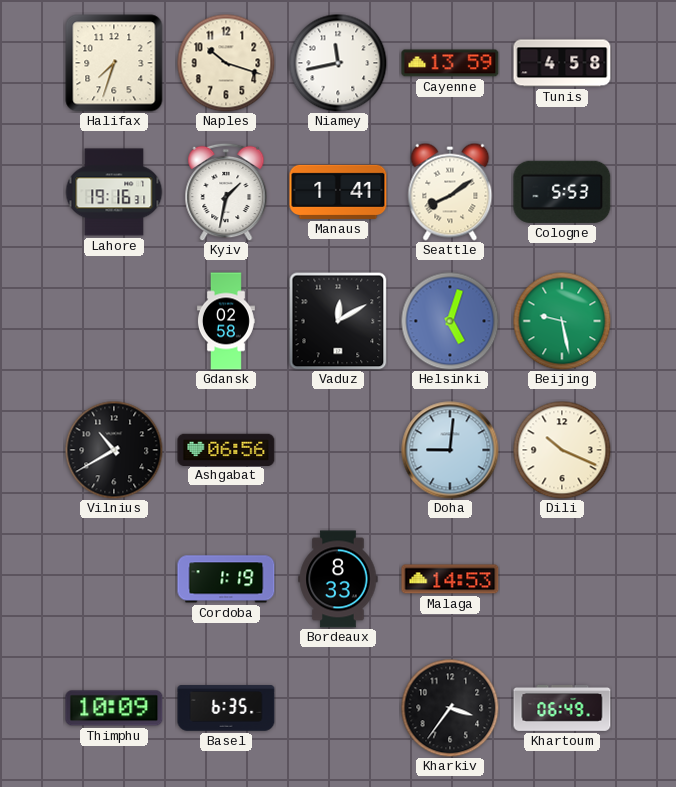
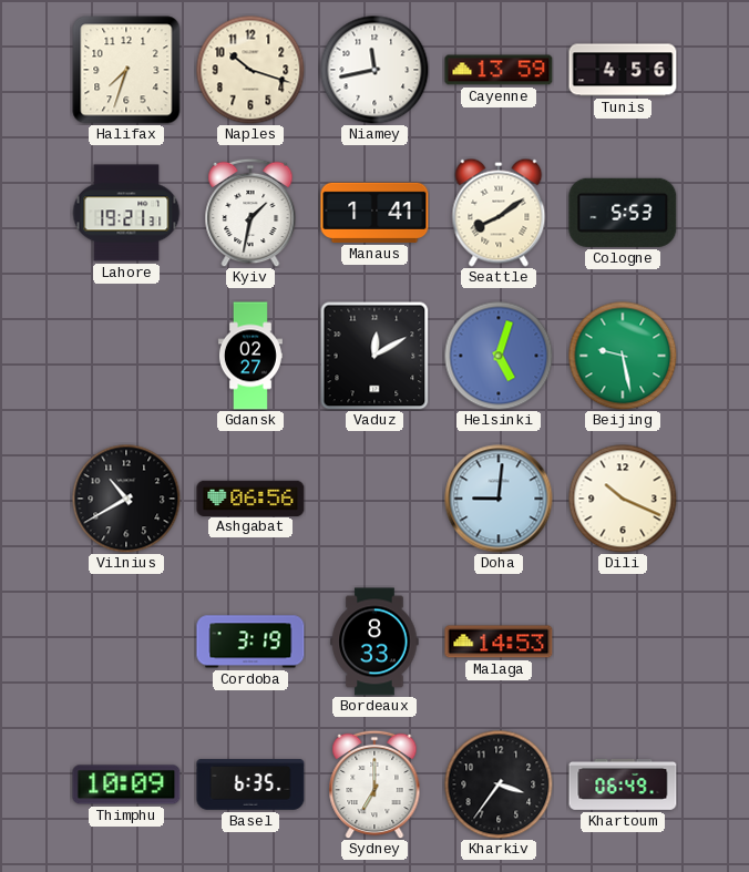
Tunis: 4:58 -> 4:56
Lahore: 19:16 -> 19:21
Gdansk: 02:58 -> 02:27
Cordoba: 1:19 -> 3:19
Sydney: none -> 7:00
